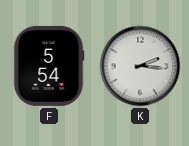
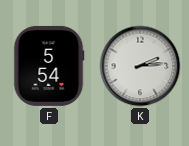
K: 2:16 -> 2:14
